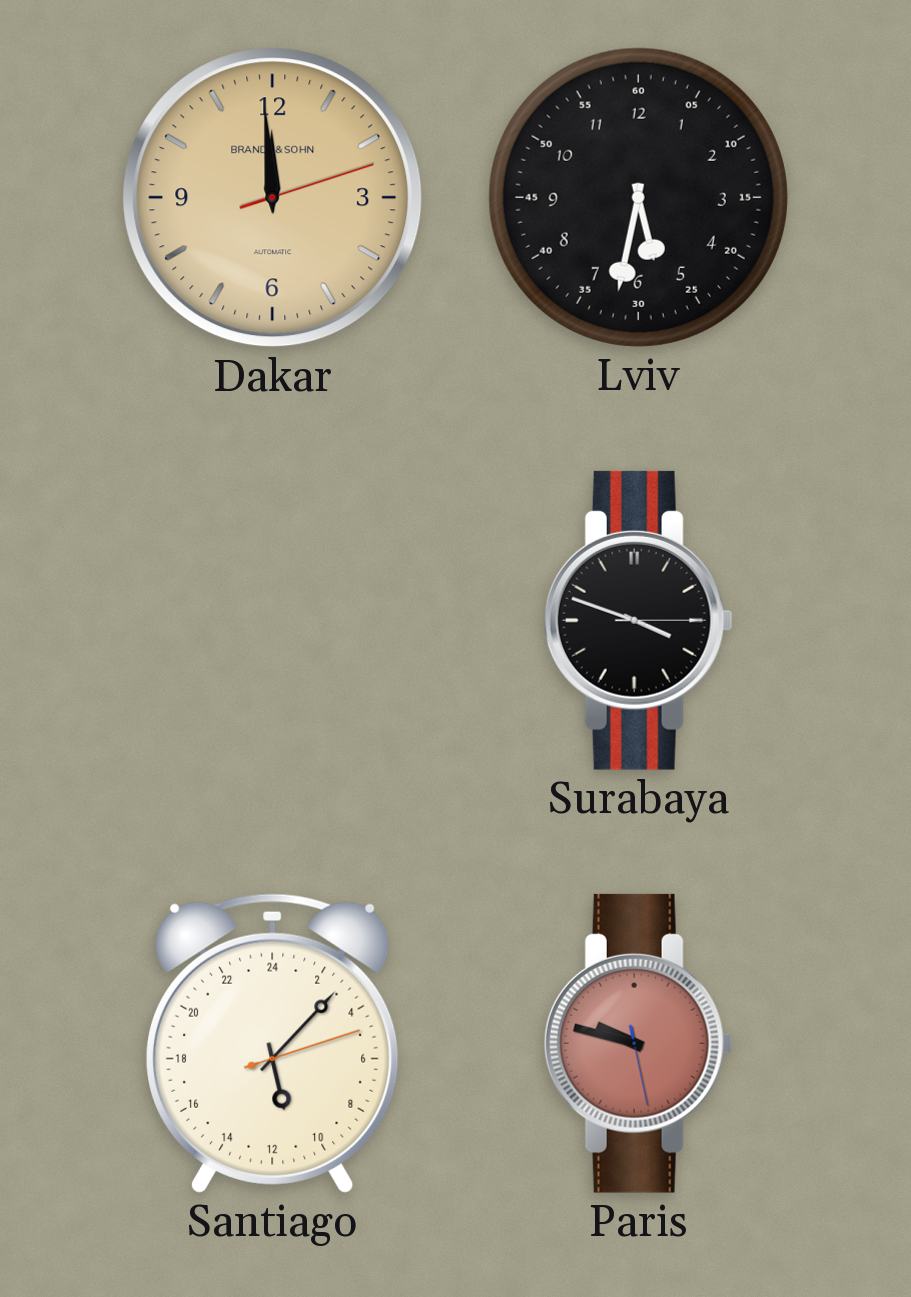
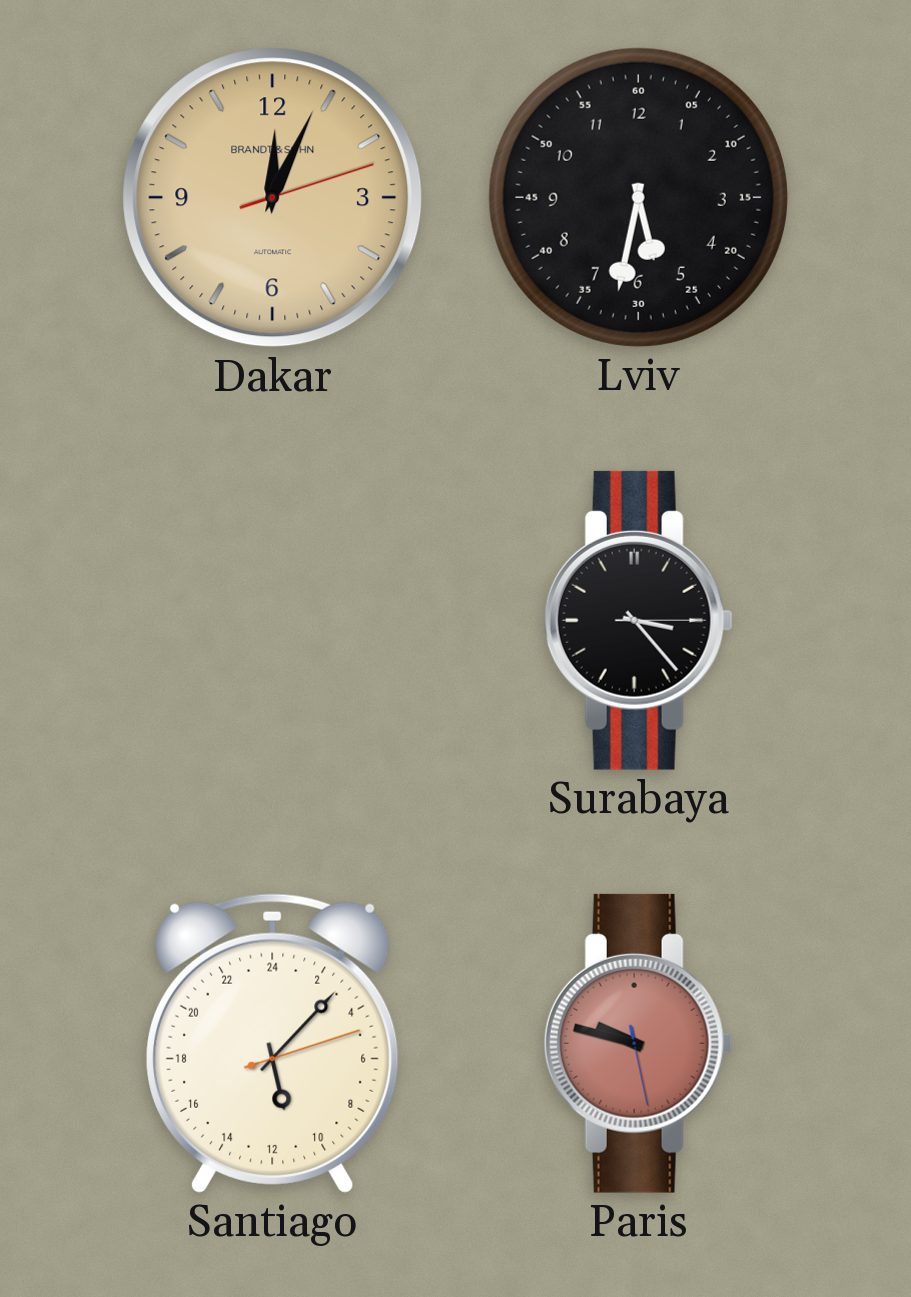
Dakar: 11:59 -> 12:04
Surabaya: 3:48 -> 3:23
